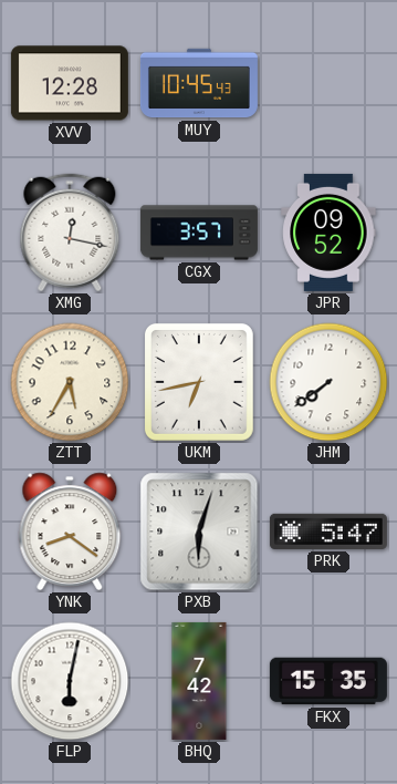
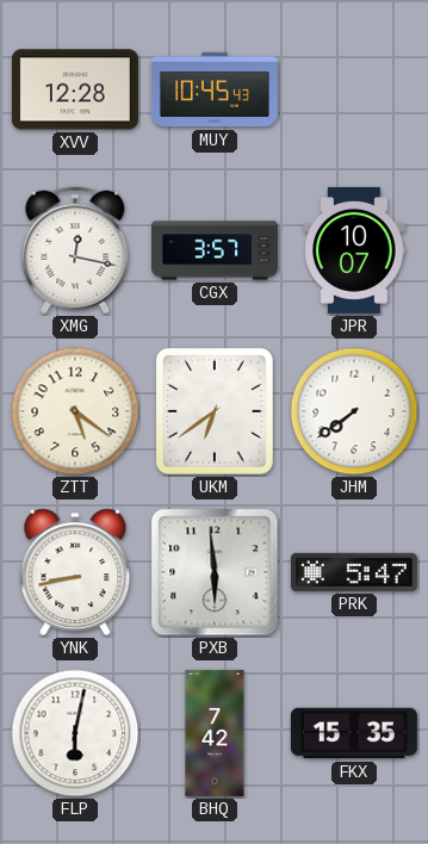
JPR: 09:52 -> 10:07
ZTT: 5:35 -> 5:21
UKM: 6:43 -> 6:39
YNK: 8:21 -> 8:43
PXB: 6:03 -> 5:59
